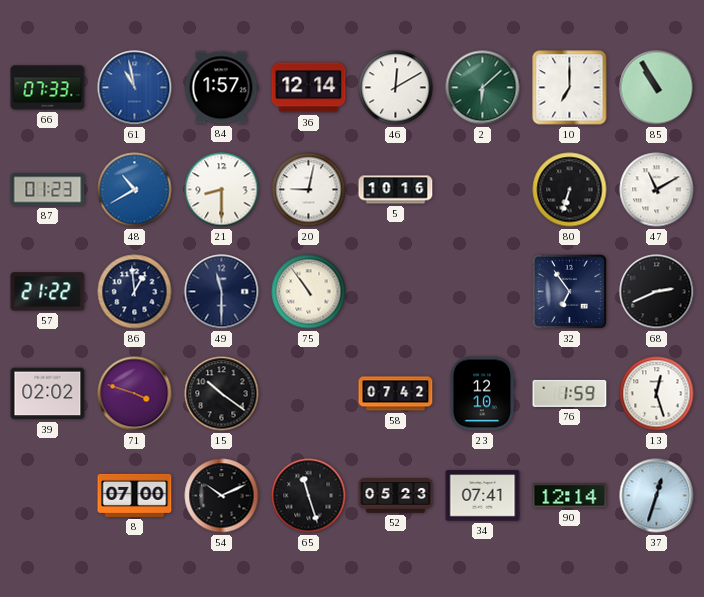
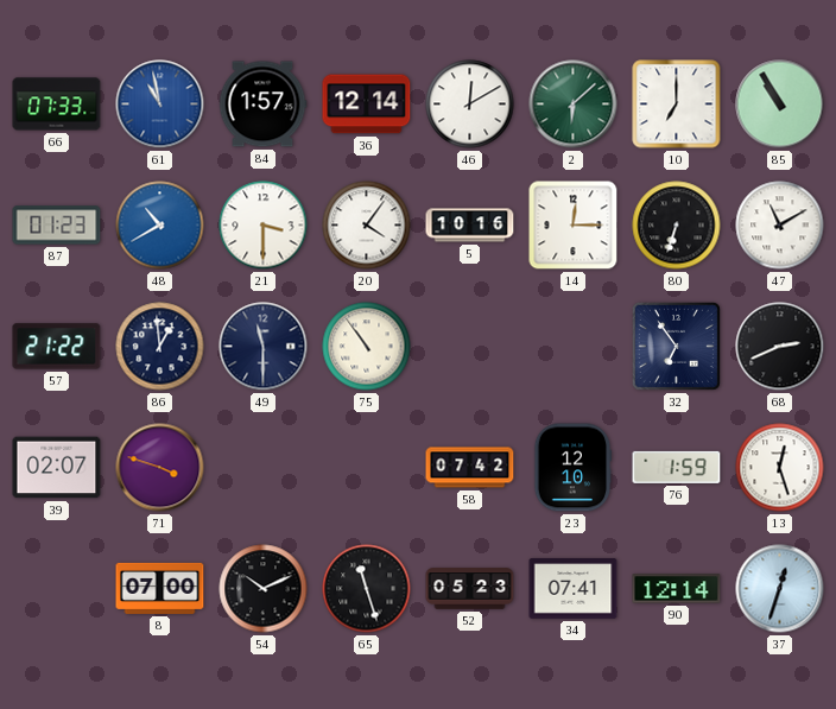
21: 8:30 -> 3:30
20: 9:02 -> 4:06
14: none -> 12:15
39: 02:02 -> 02:07
15: 10:21 -> none
